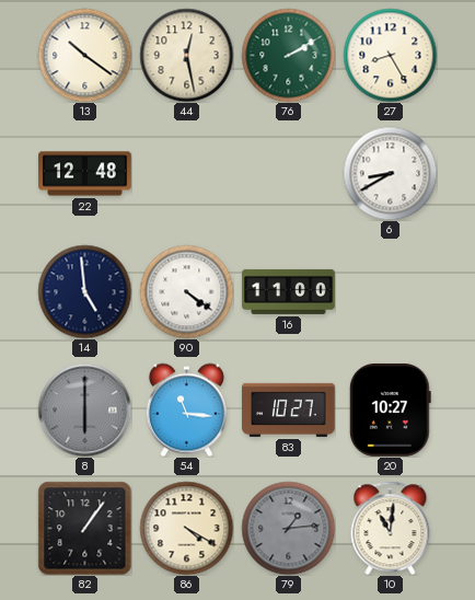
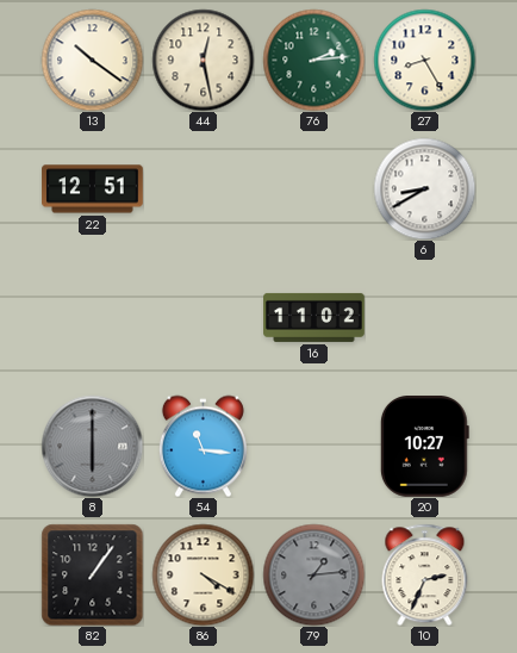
76: 2:10 -> 2:14
22: 12:48 -> 12:51
14: 4:59 -> none
90: 4:21 -> none
16: 11:00 -> 11:02
83: 10:27 -> none
10: 11:01 -> 2:34
